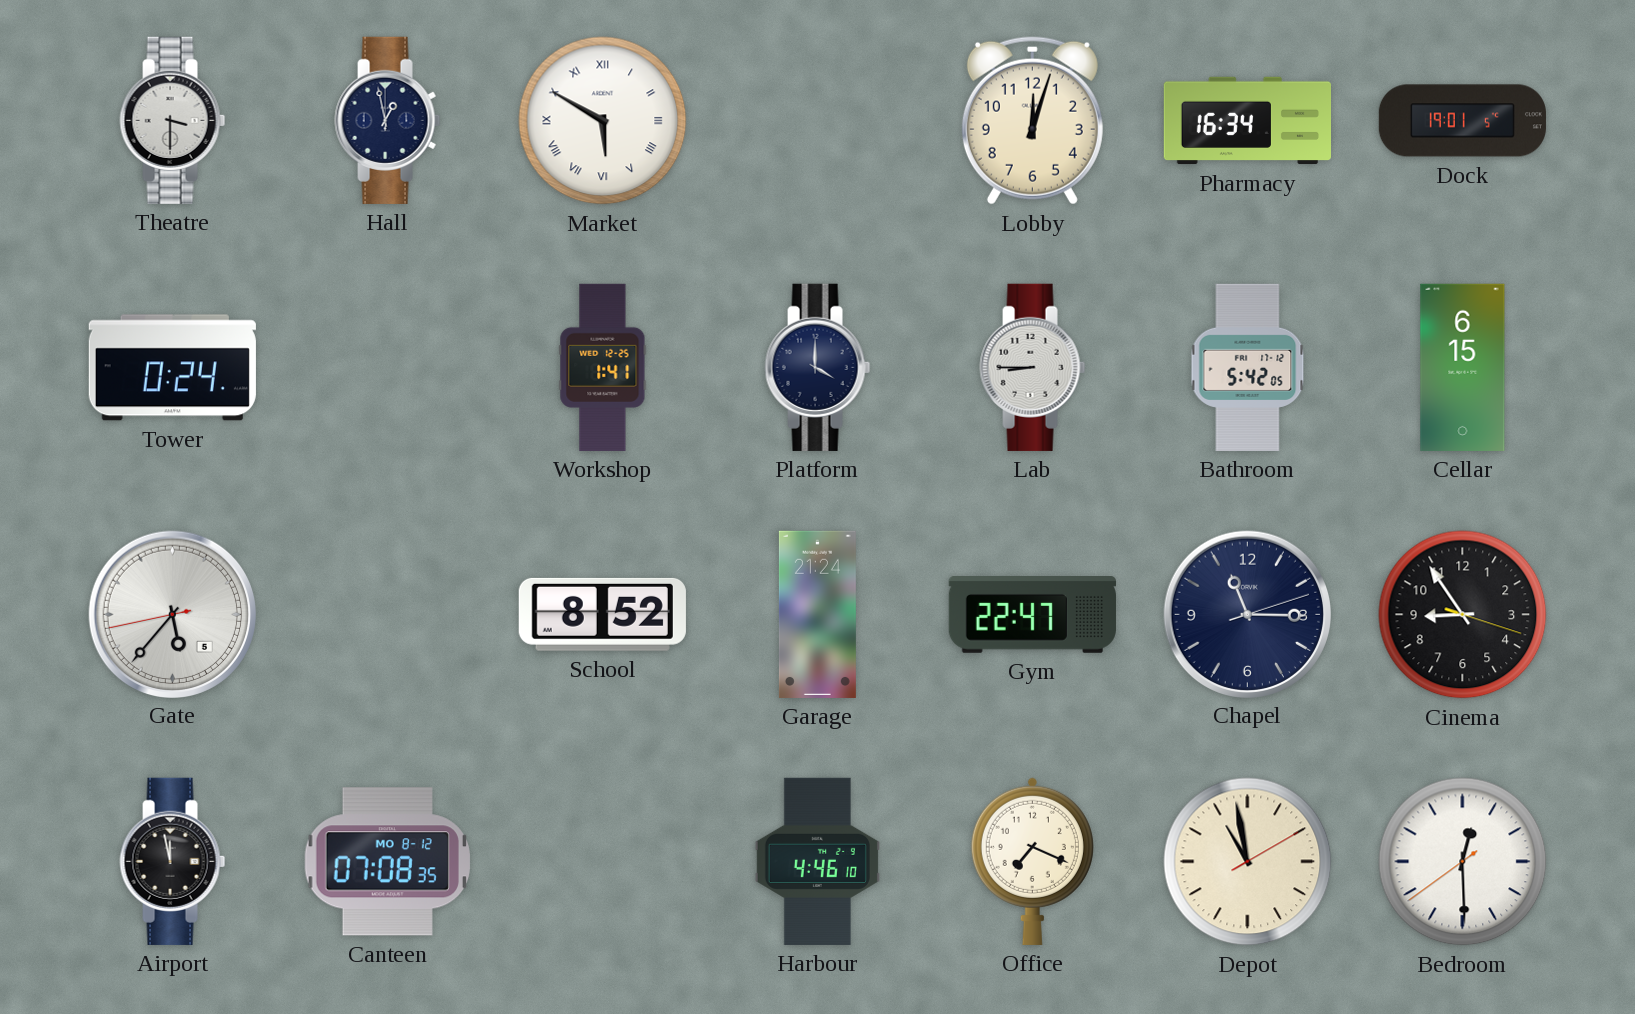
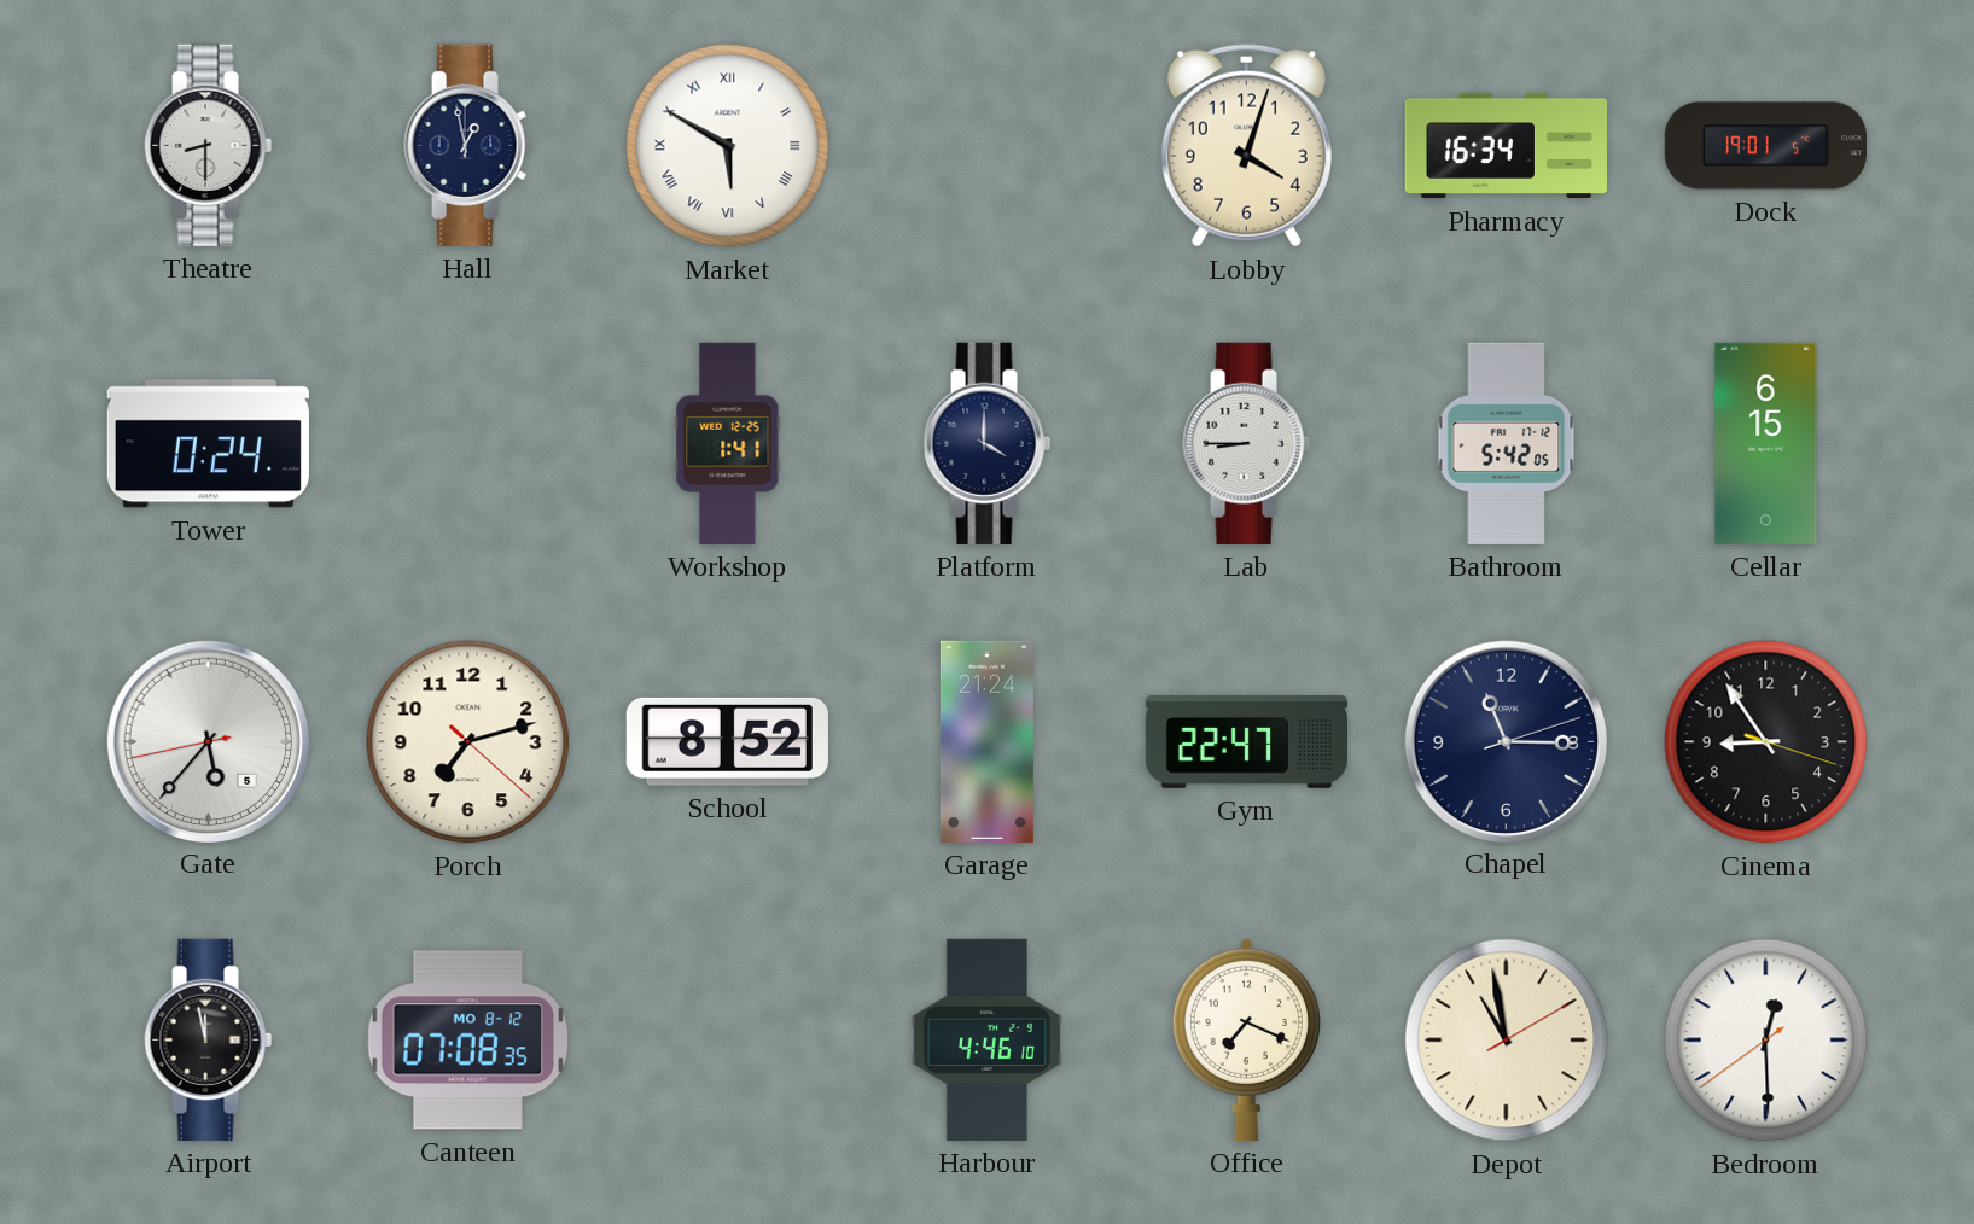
Theatre: 3:30 -> 8:30
Lobby: 12:03 -> 4:03
Porch: none -> 7:12
